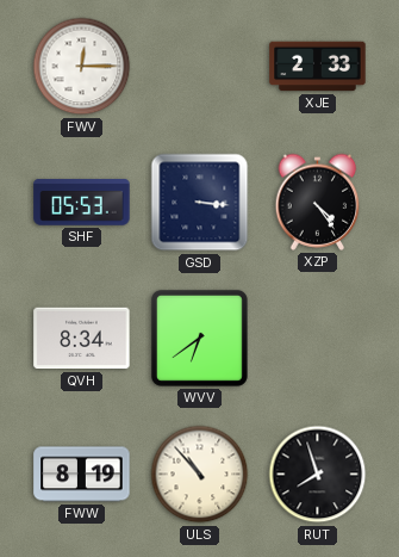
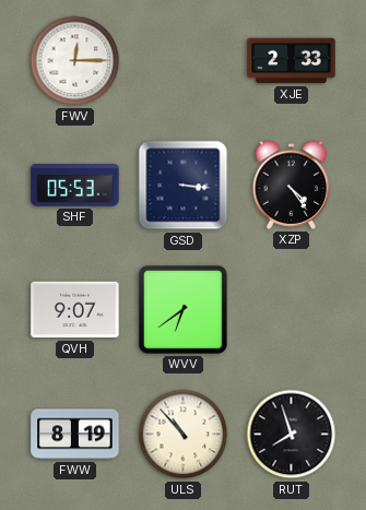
QVH: 8:34 -> 9:07
